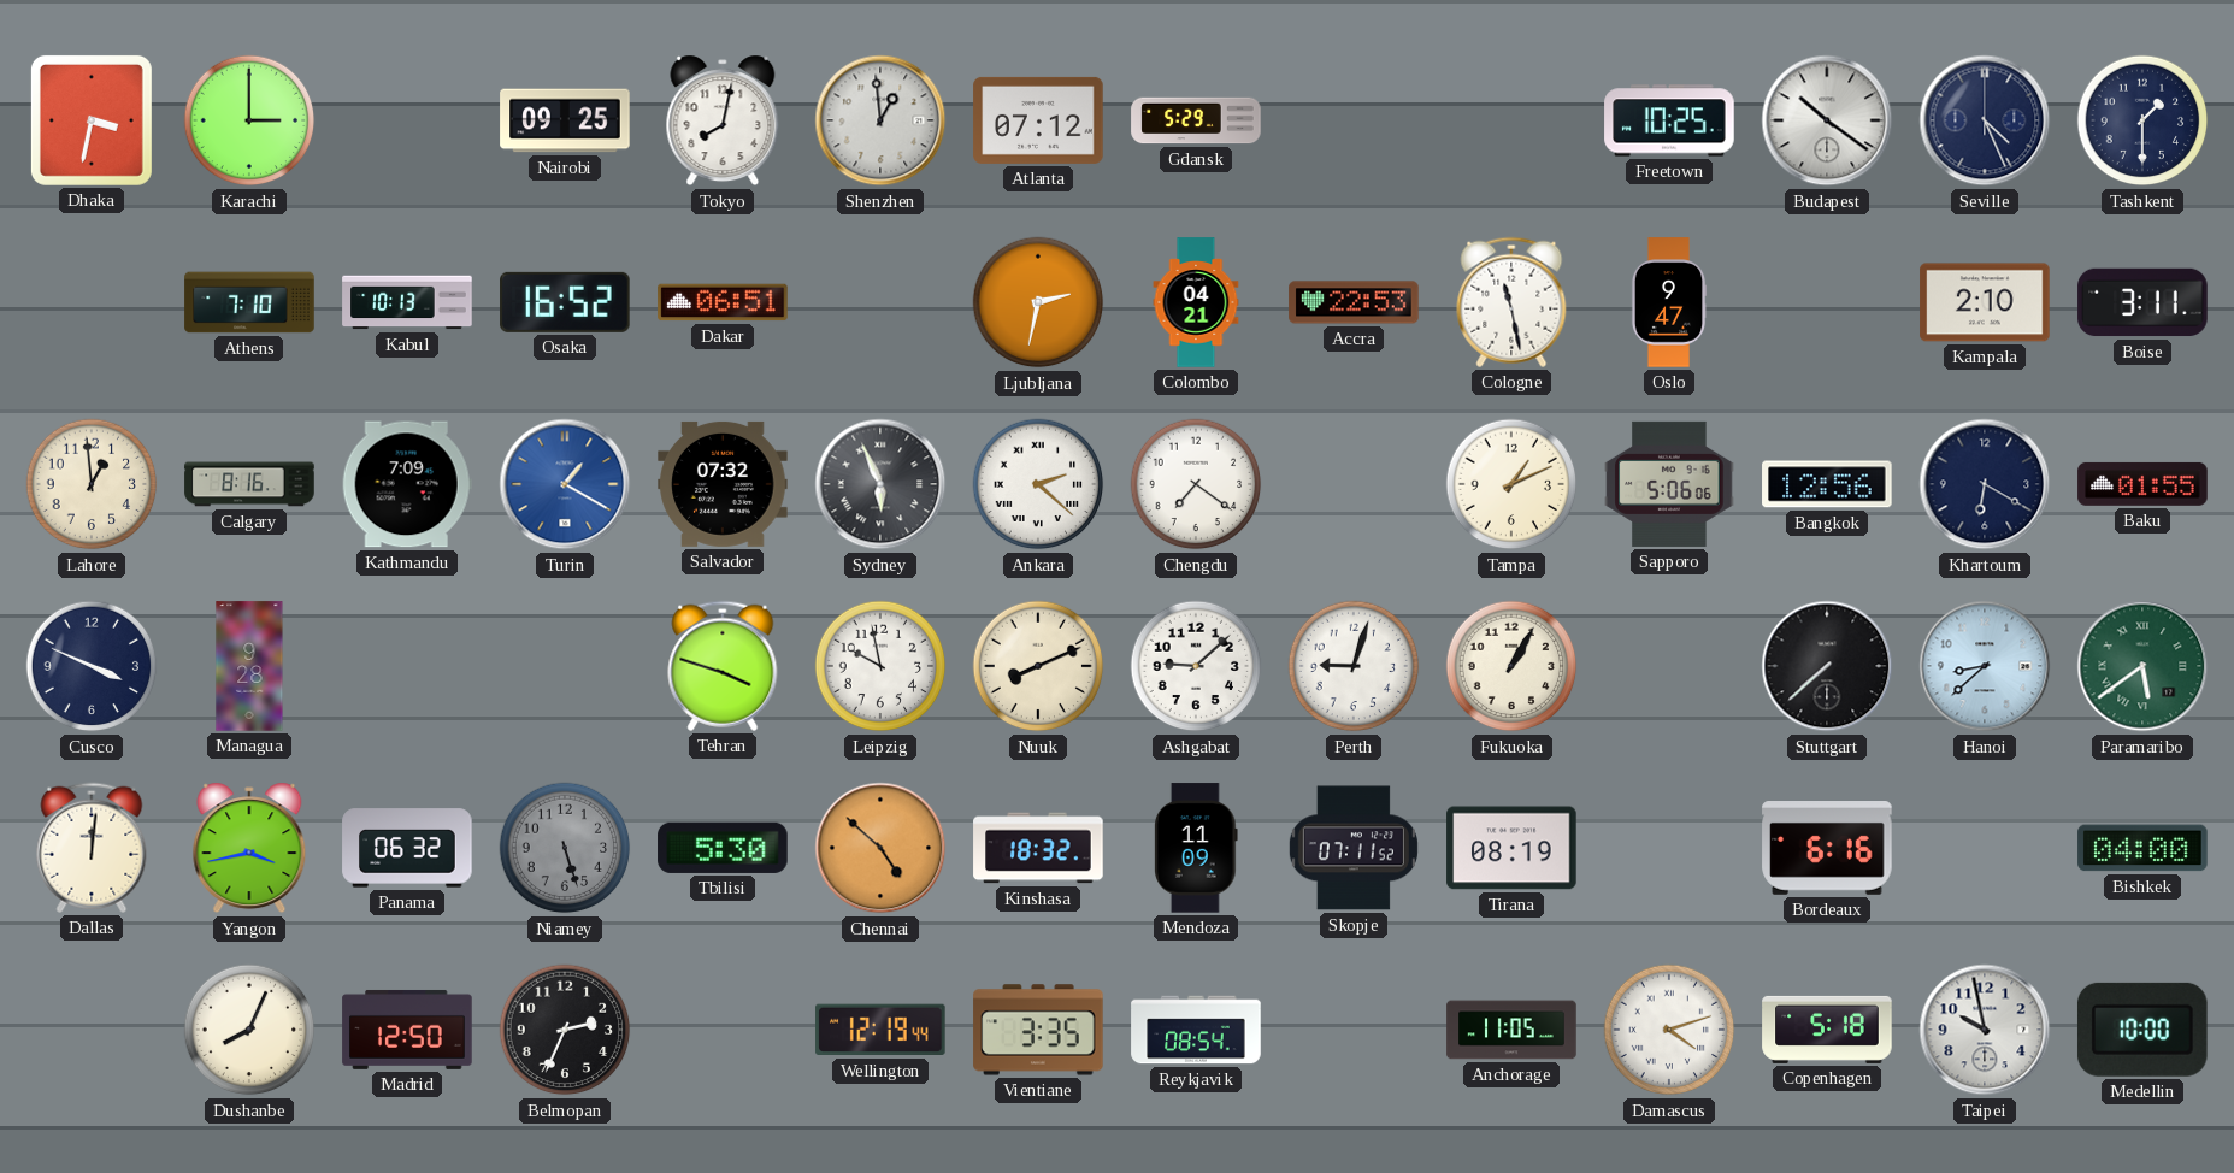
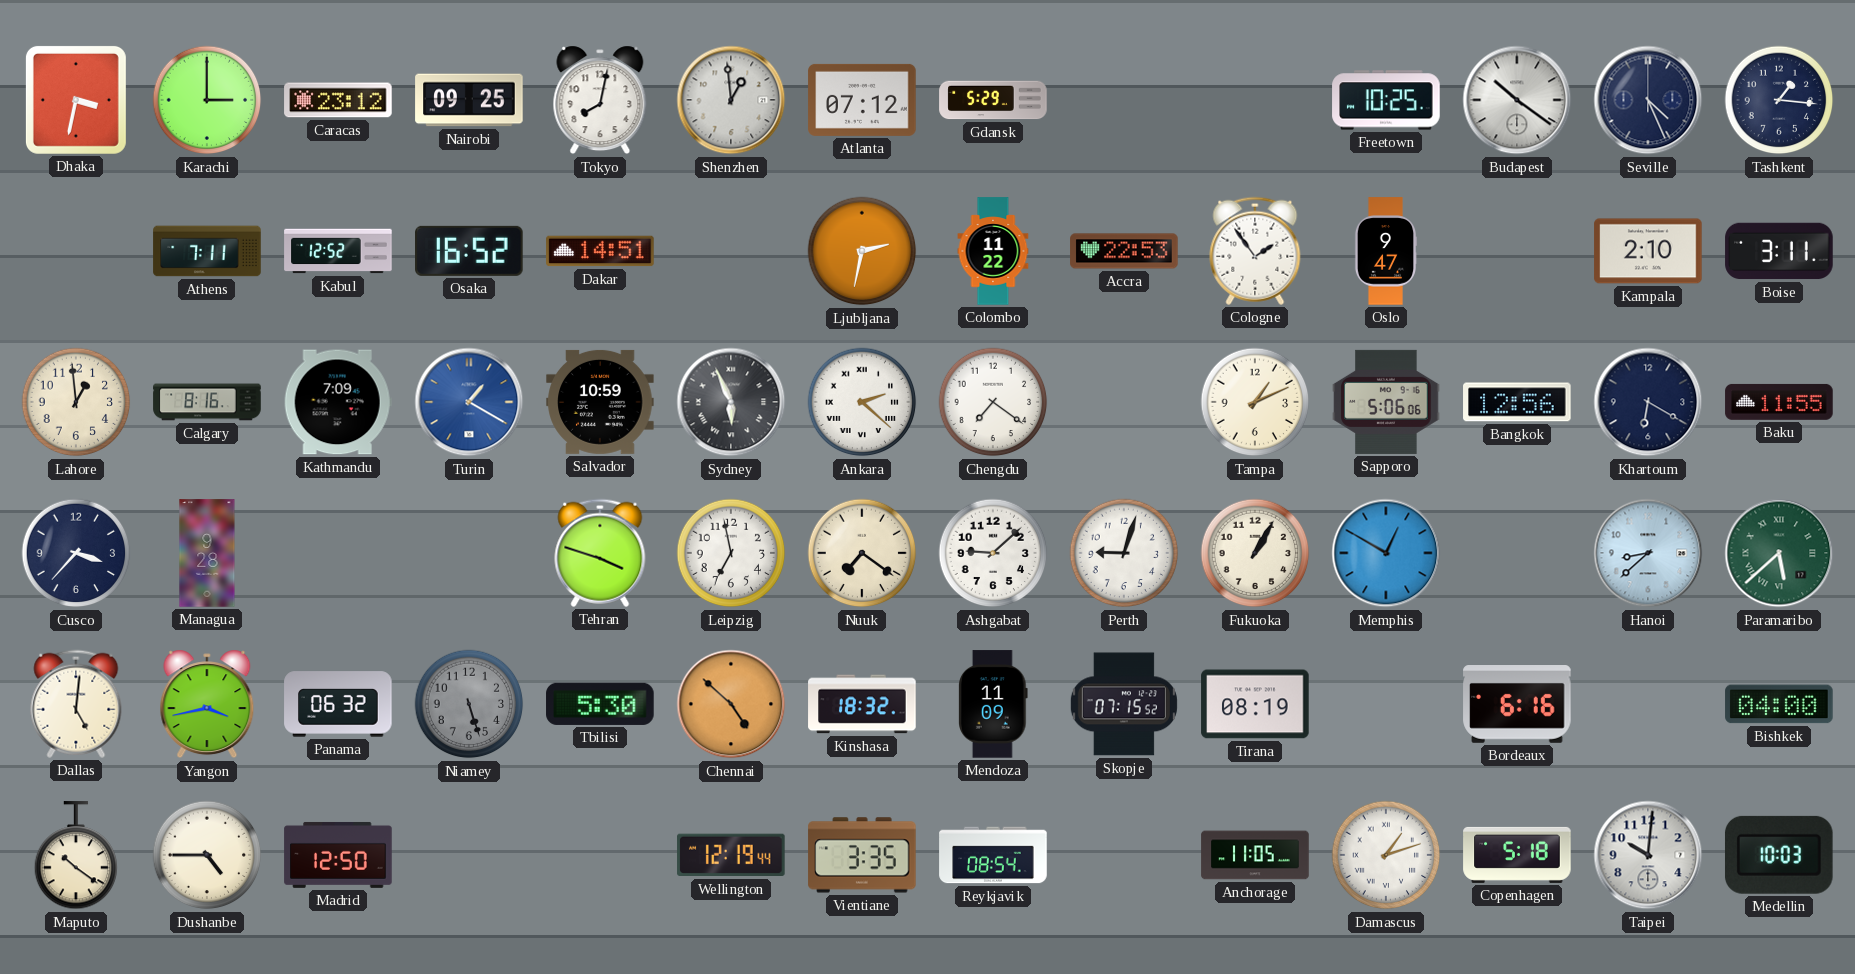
Caracas: none -> 23:12
Tashkent: 1:30 -> 1:16
Athens: 7:10 -> 7:11
Kabul: 10:13 -> 12:52
Dakar: 06:51 -> 14:51
Colombo: 04:21 -> 11:22
Cologne: 11:28 -> 1:54
Salvador: 07:32 -> 10:59
Baku: 01:55 -> 11:55
Cusco: 3:49 -> 3:37
Leipzig: 9:58 -> 6:58
Nuuk: 8:11 -> 7:21
Memphis: none -> 12:50
Stuttgart: 7:38 -> none
Paramaribo: 5:39 -> 5:38
Dallas: 12:01 -> 5:01
Skopje: 07:11 -> 07:15
Maputo: none -> 10:21
Dushanbe: 8:04 -> 4:45
Belmopan: 2:34 -> none
Damascus: 4:12 -> 1:12
Taipei: 9:58 -> 10:01
Medellin: 10:00 -> 10:03
